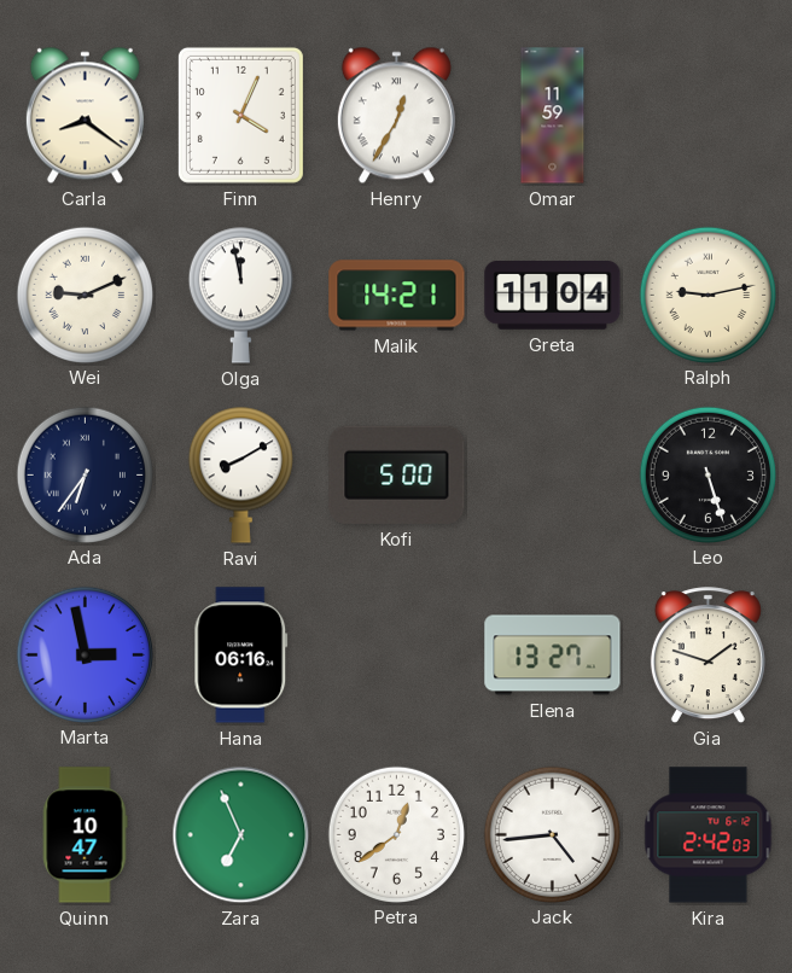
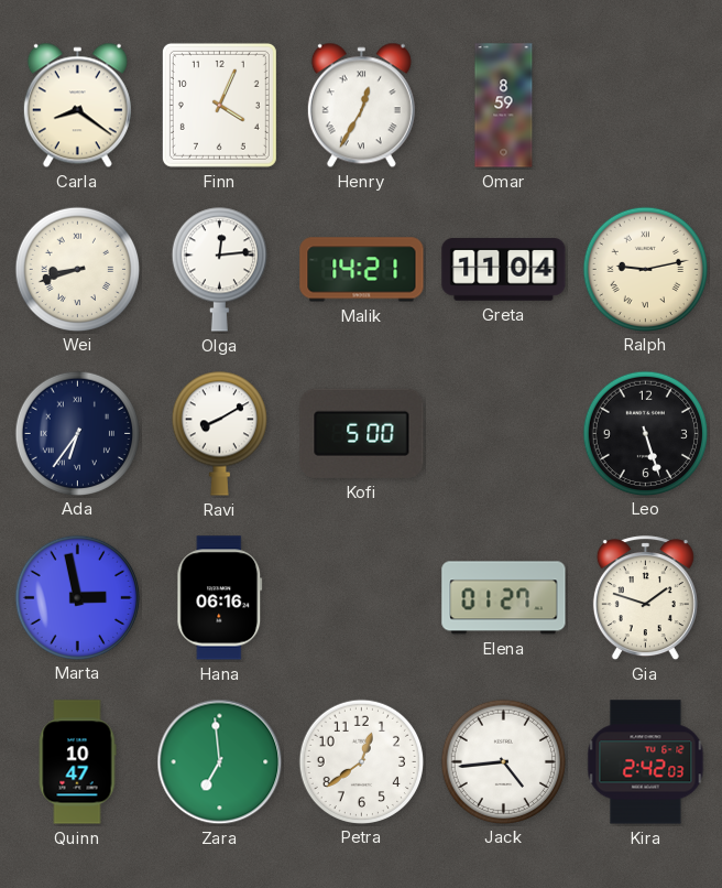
Omar: 11:59 -> 8:59
Wei: 9:11 -> 8:42
Olga: 11:58 -> 12:14
Elena: 13:27 -> 01:27
Zara: 6:56 -> 6:59
